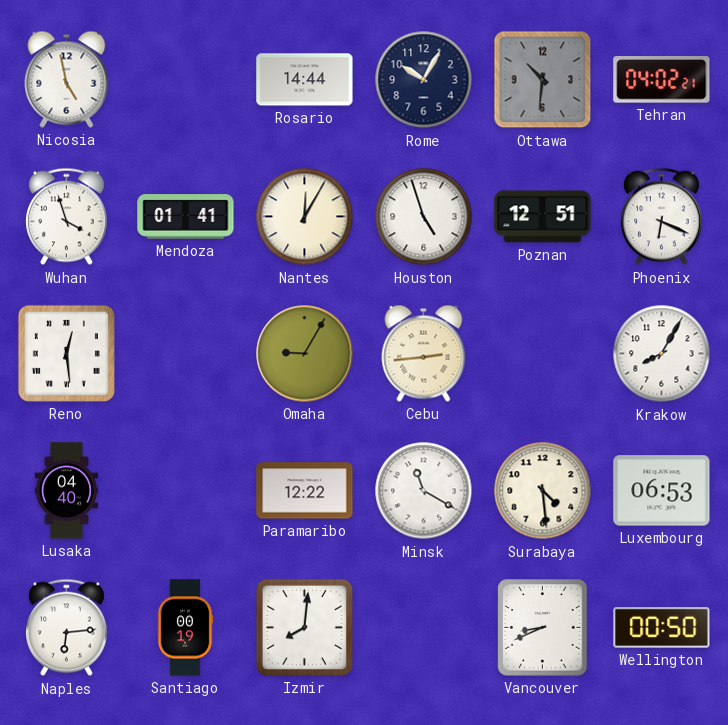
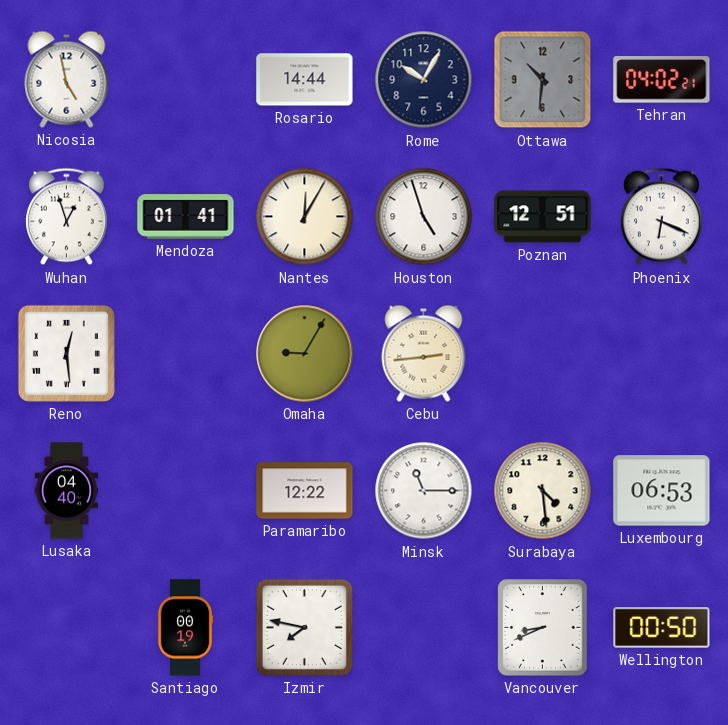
Wuhan: 3:57 -> 12:57
Krakow: 8:05 -> none
Minsk: 11:20 -> 11:15
Naples: 6:14 -> none
Izmir: 8:01 -> 7:47
